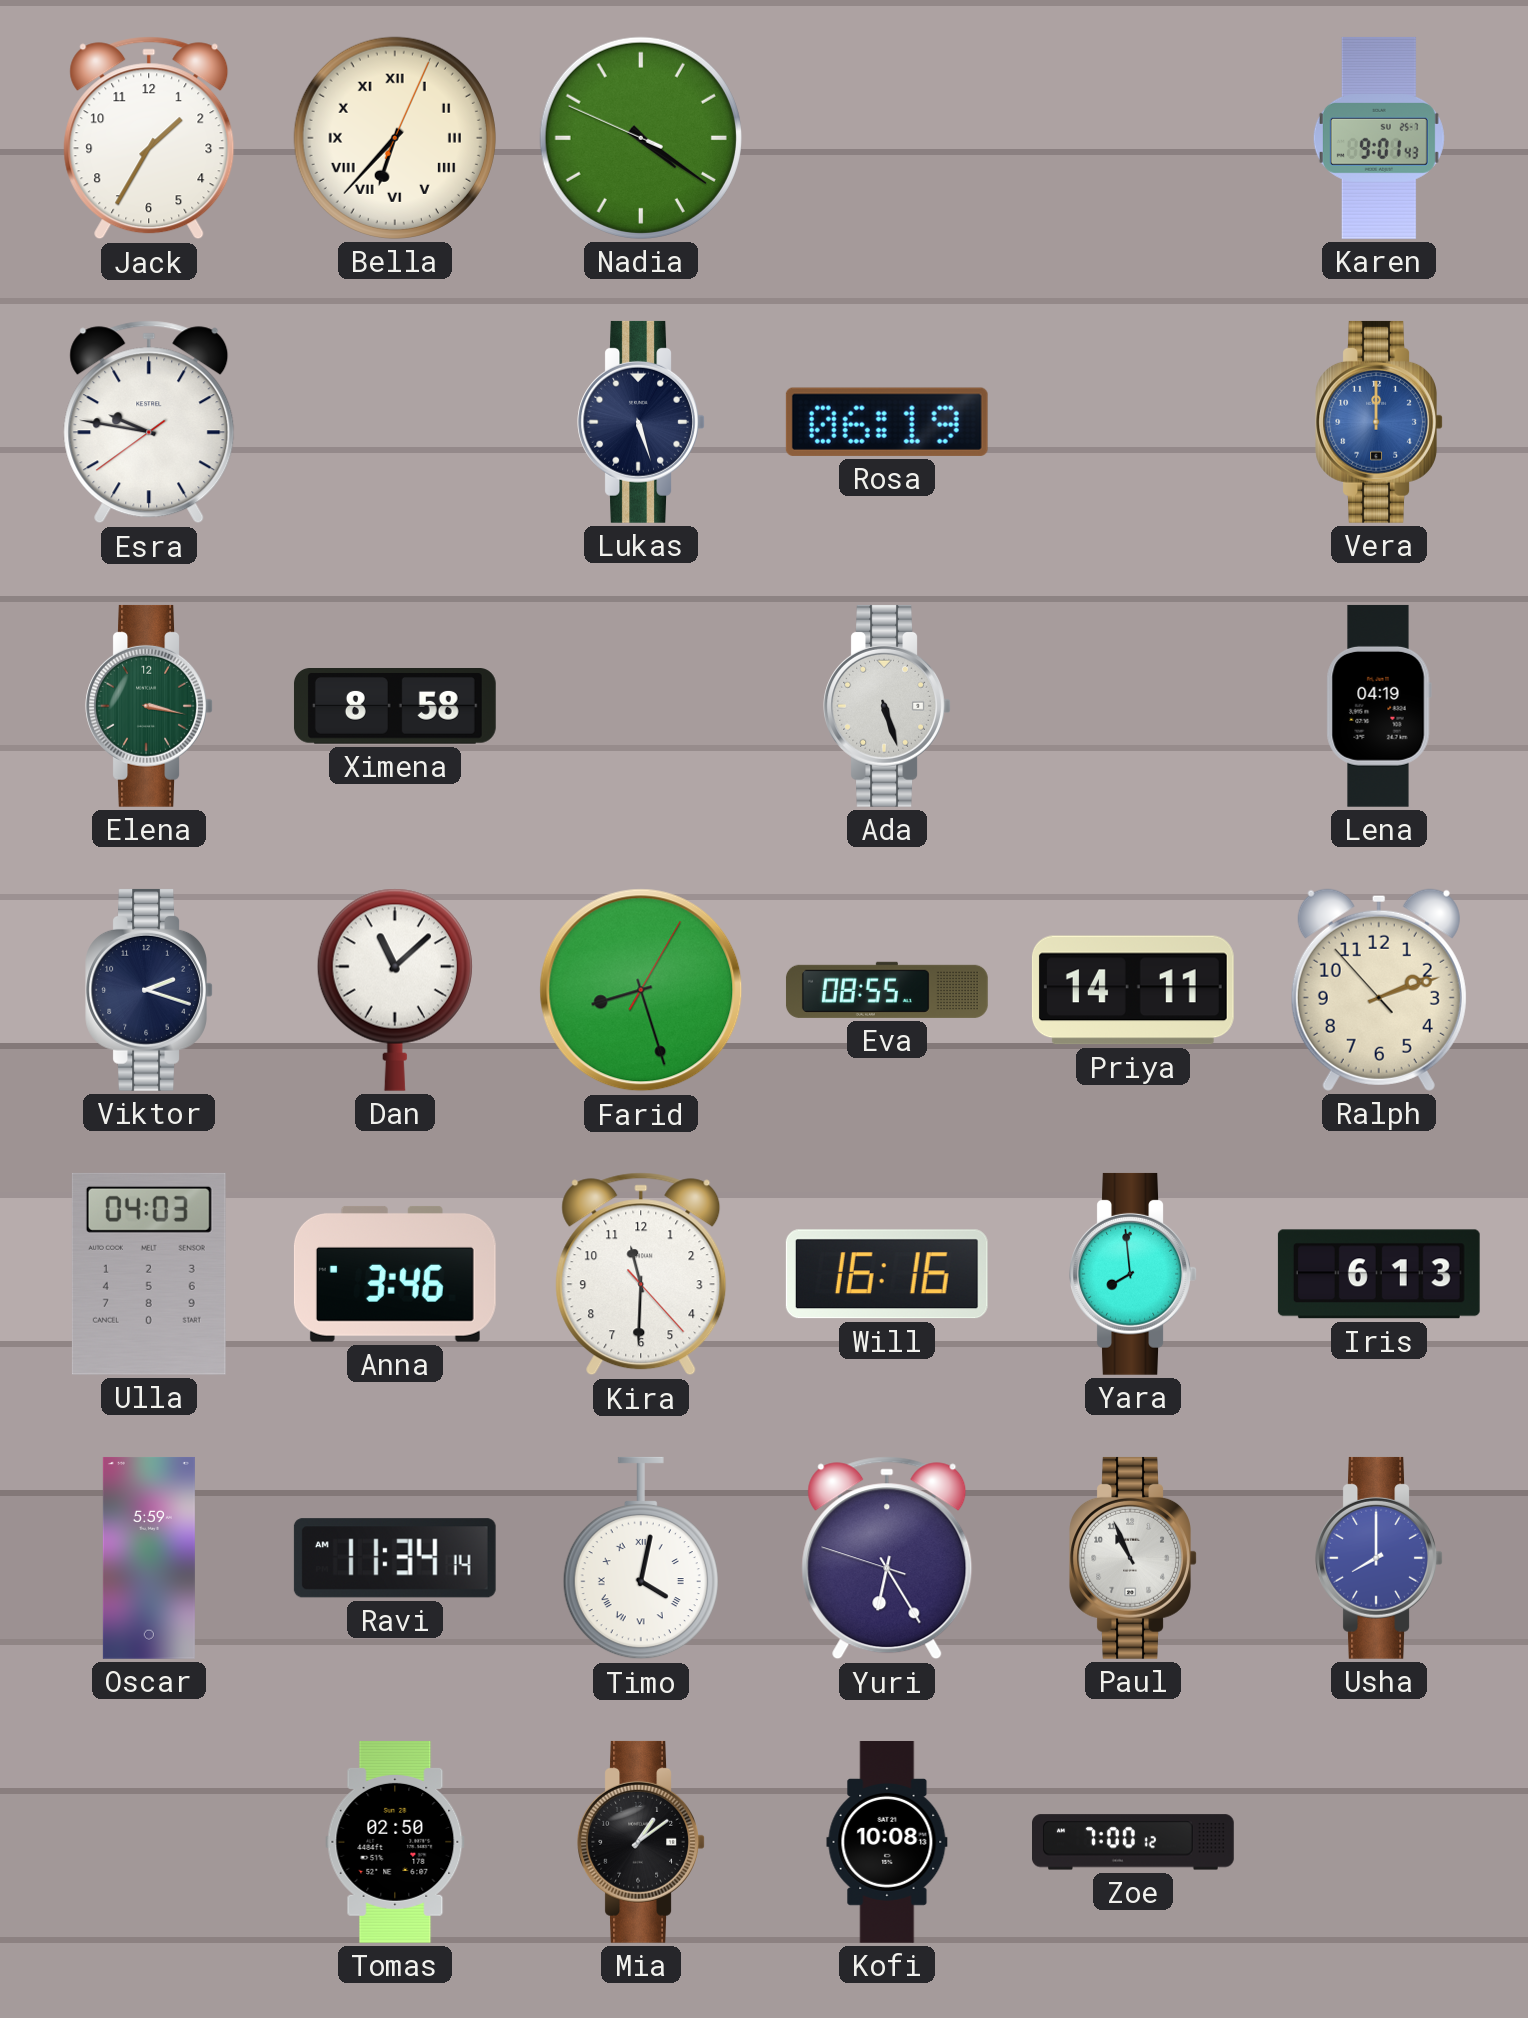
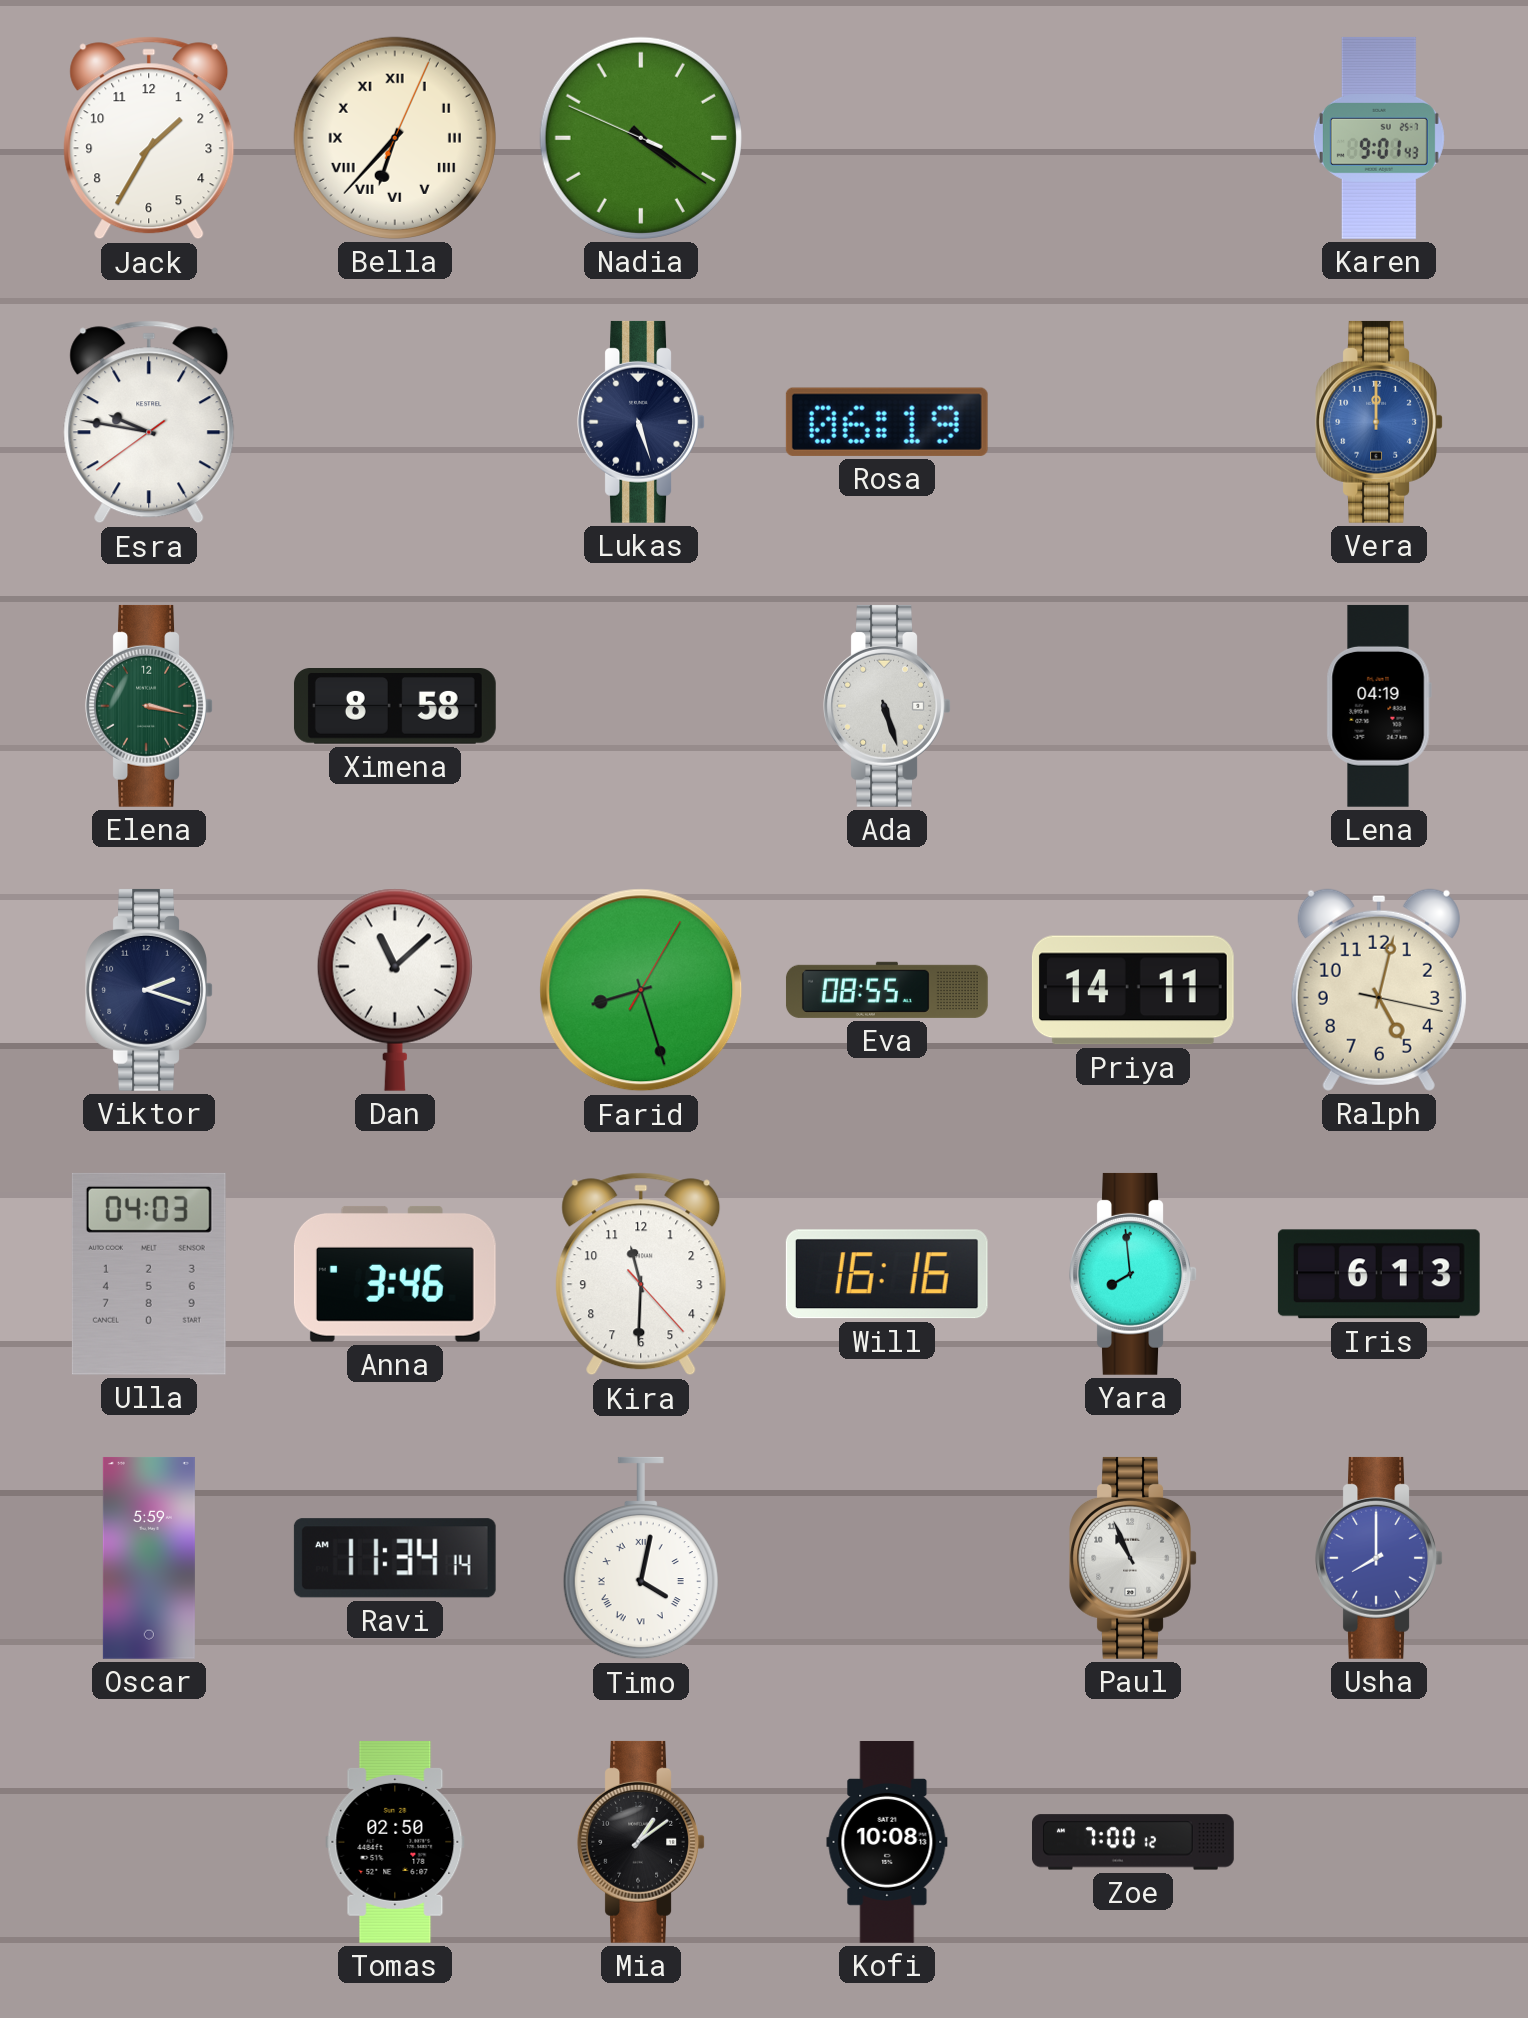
Ralph: 2:11 -> 5:02
Yuri: 6:24 -> none
